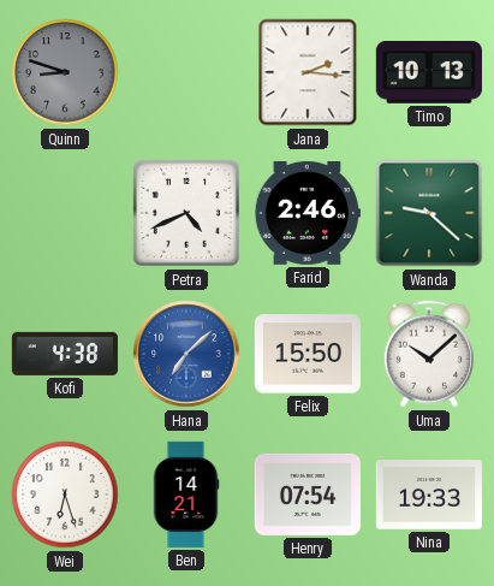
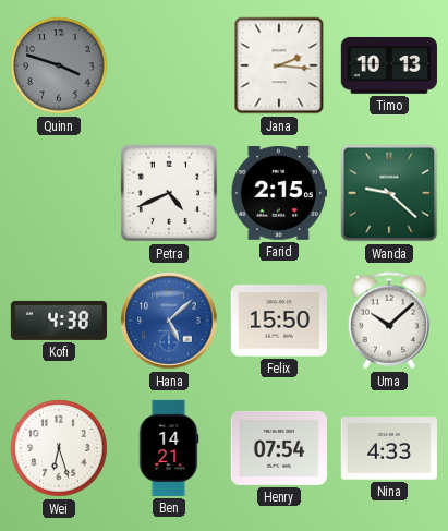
Quinn: 8:48 -> 3:48
Farid: 2:46 -> 2:15
Hana: 7:08 -> 5:08
Nina: 19:33 -> 4:33
